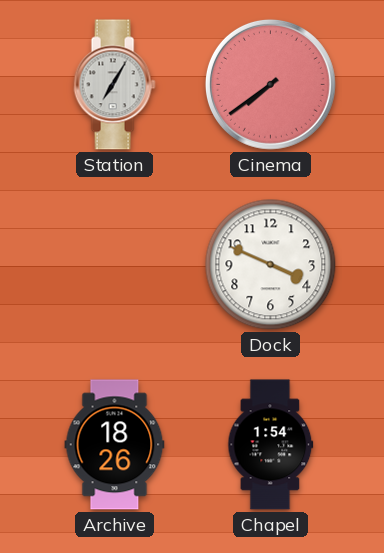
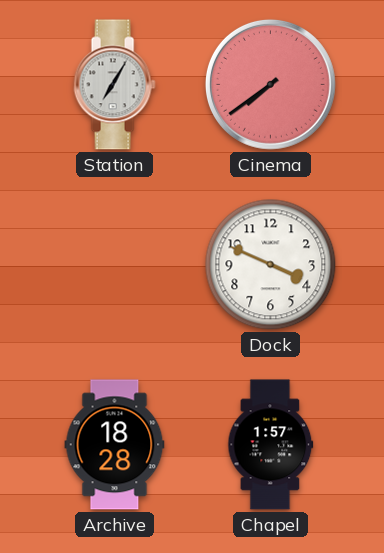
Archive: 18:26 -> 18:28
Chapel: 1:54 -> 1:57
